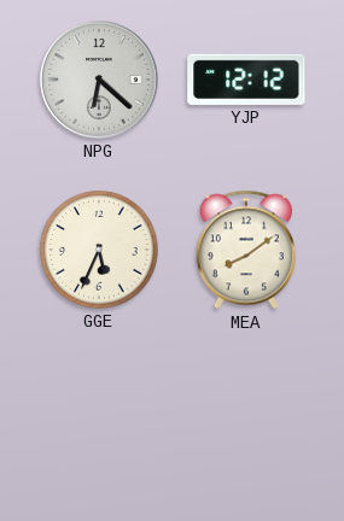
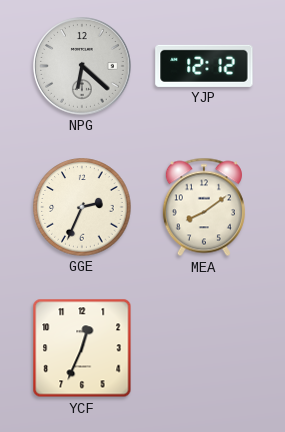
GGE: 5:34 -> 2:34
YCF: none -> 12:34
